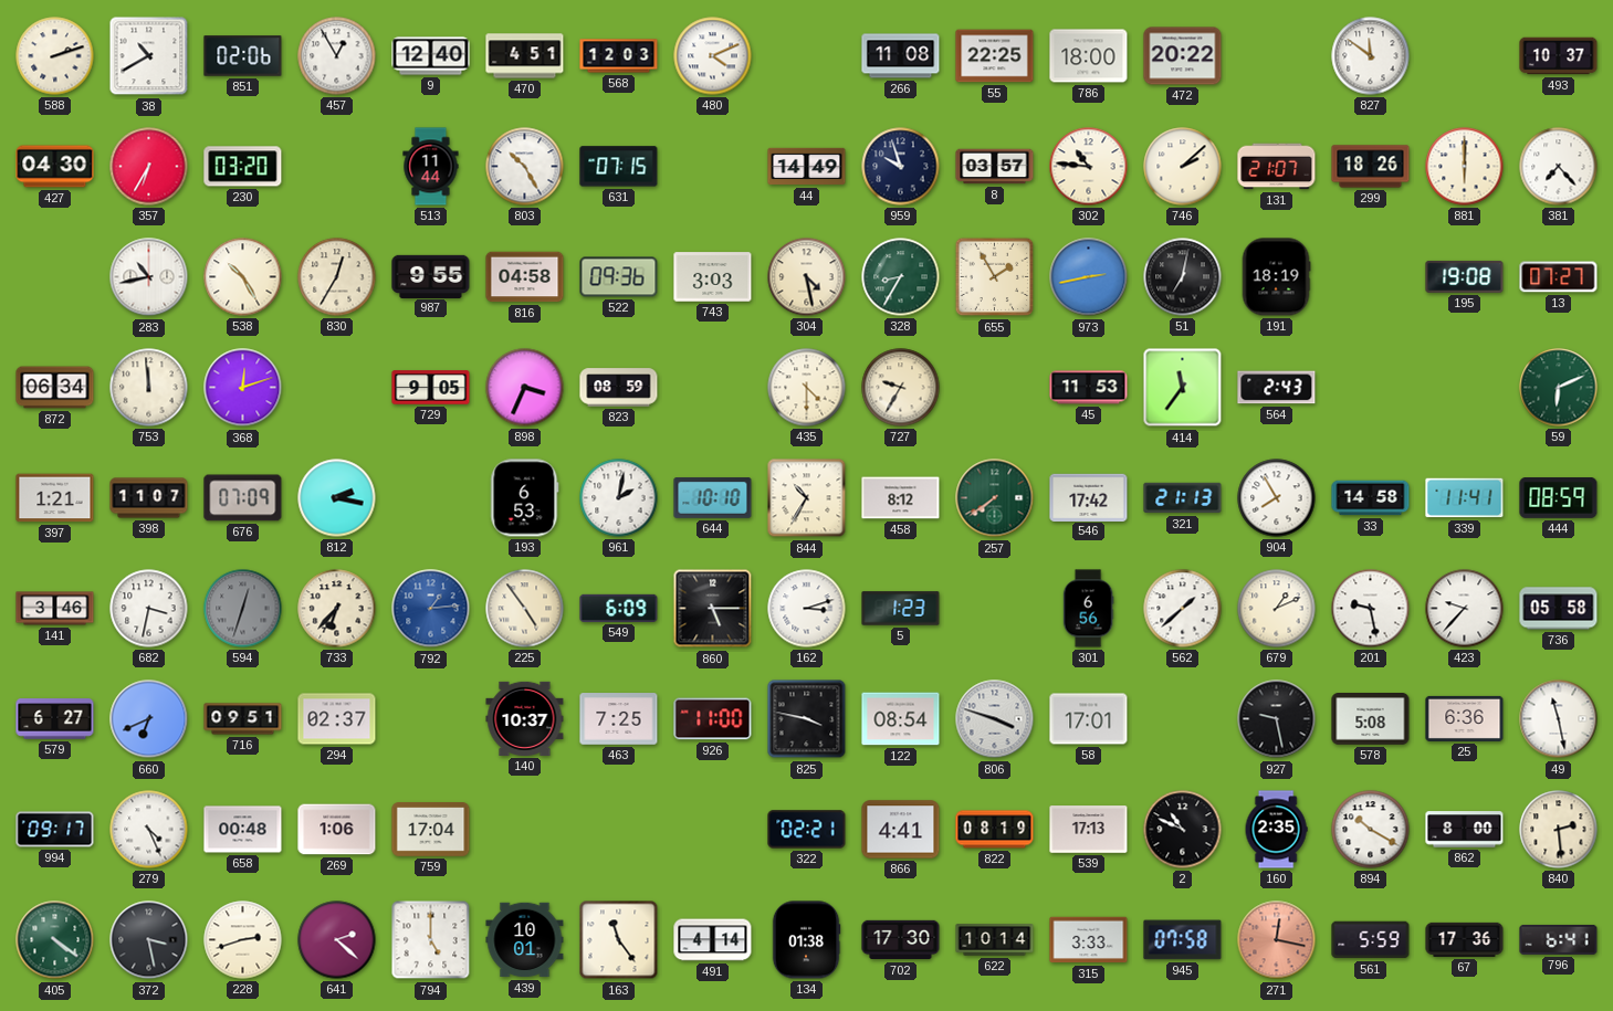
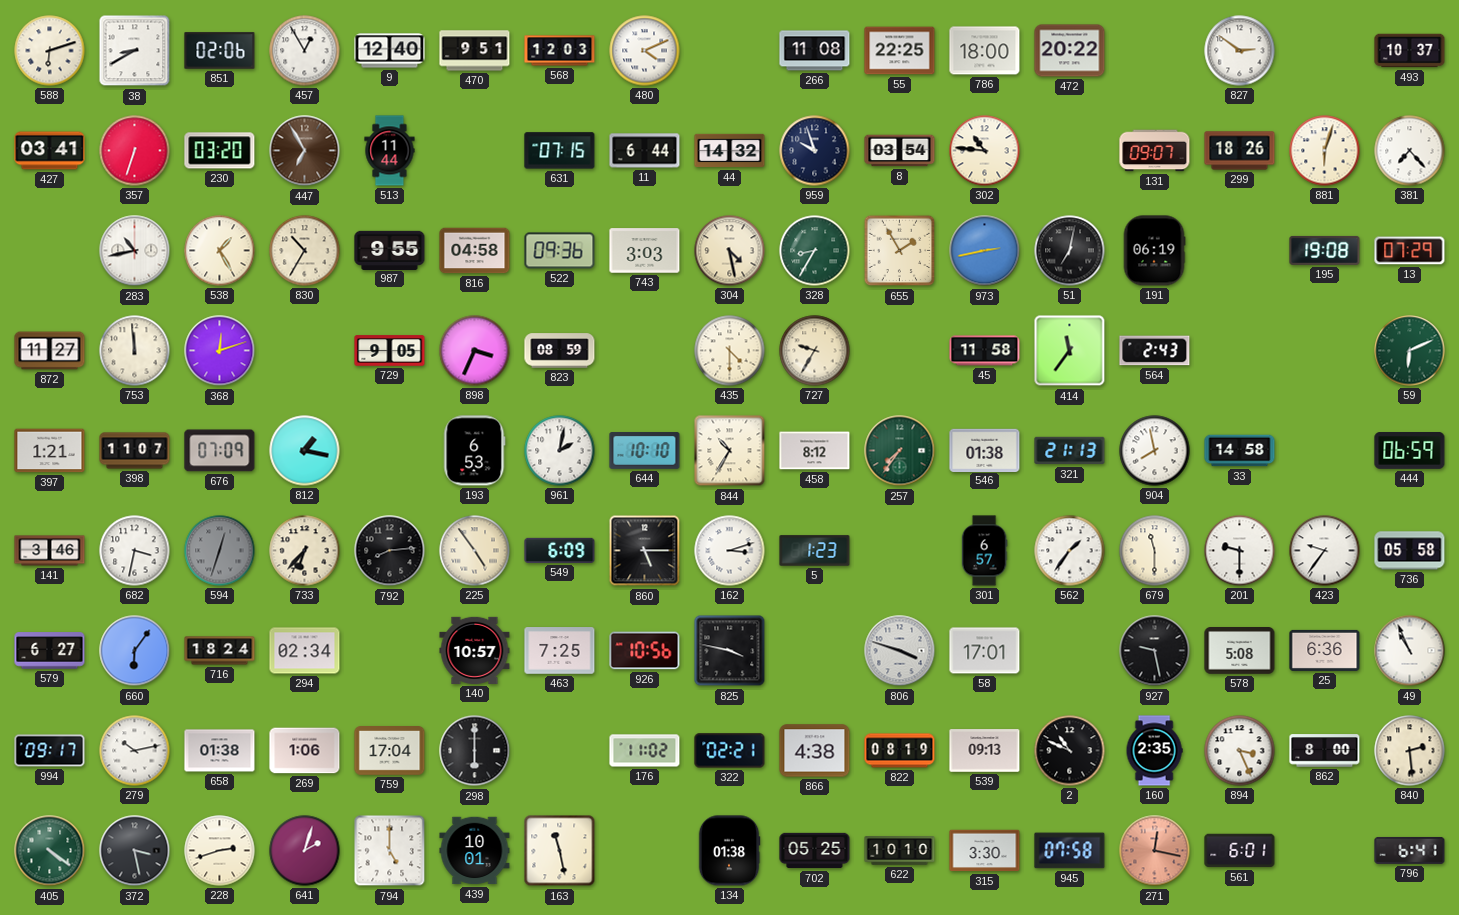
588: 2:12 -> 6:12
38: 10:40 -> 8:40
470: 4:51 -> 9:51
827: 11:51 -> 2:51
427: 04:30 -> 03:41
357: 6:35 -> 6:33
447: none -> 6:55
803: 10:25 -> none
11: none -> 6:44
44: 14:49 -> 14:32
8: 03:57 -> 03:54
746: 2:08 -> none
131: 21:07 -> 09:07
881: 6:00 -> 6:03
538: 10:25 -> 1:25
830: 12:35 -> 10:35
191: 18:19 -> 06:19
13: 07:27 -> 07:29
872: 06:34 -> 11:27
45: 11:53 -> 11:58
812: 2:17 -> 1:17
257: 7:39 -> 7:36
546: 17:42 -> 01:38
904: 7:55 -> 7:58
339: 11:41 -> none
444: 08:59 -> 06:59
792: 1:14 -> 8:14
792 dial: blue -> black
301: 6:56 -> 6:57
562: 1:38 -> 1:36
679: 1:11 -> 11:30
201: 9:28 -> 9:30
423: 9:37 -> 9:36
660: 6:41 -> 6:06
716: 09:51 -> 18:24
294: 02:37 -> 02:34
140: 10:37 -> 10:57
926: 11:00 -> 10:56
122: 08:54 -> none
49: 11:28 -> 10:56
279: 4:26 -> 10:13
658: 00:48 -> 01:38
298: none -> 6:00
176: none -> 11:02
866: 4:41 -> 4:38
539: 17:13 -> 09:13
894: 10:20 -> 3:26
641: 2:22 -> 2:03
163: 11:24 -> 11:28
491: 4:14 -> none
702: 17:30 -> 05:25
622: 10:14 -> 10:10
315: 3:33 -> 3:30
561: 5:59 -> 6:01
67: 17:36 -> none
